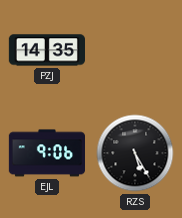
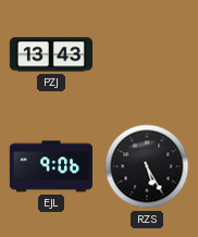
PZJ: 14:35 -> 13:43
